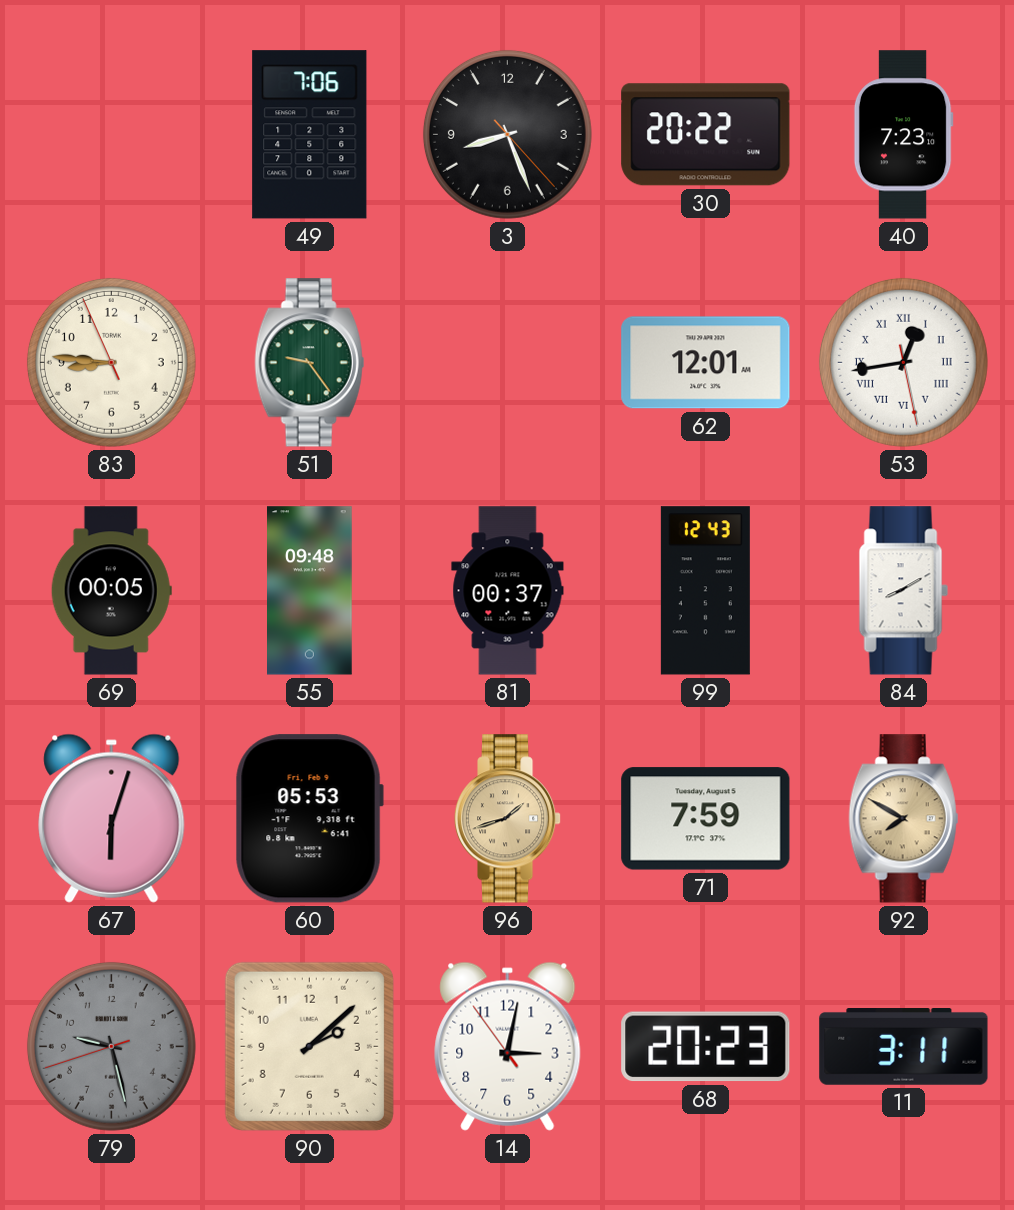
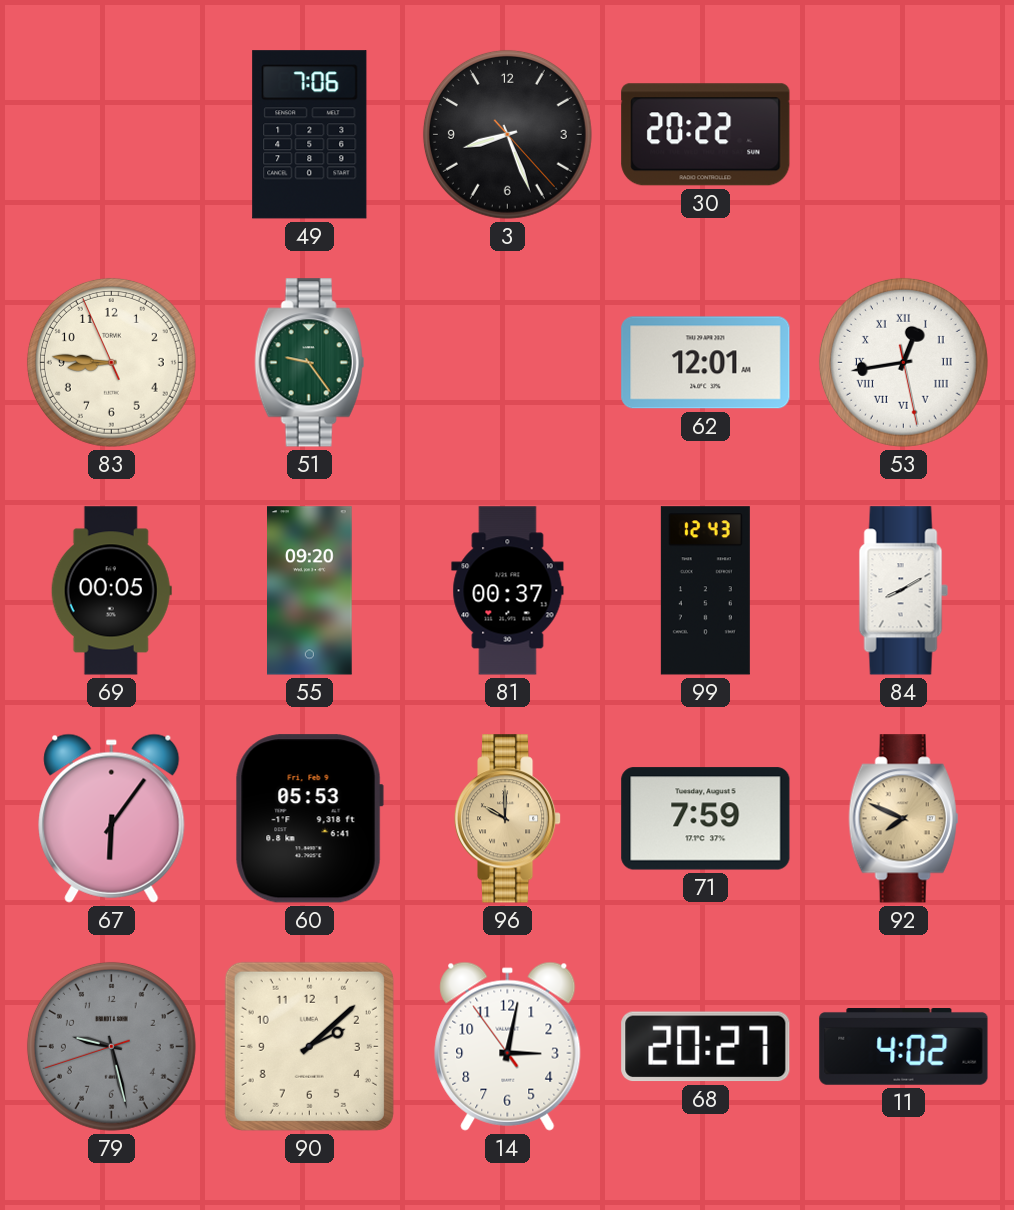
40: 7:23 -> none
55: 09:48 -> 09:20
67: 6:03 -> 6:06
96: 1:42 -> 10:00
92: 7:50 -> 7:49
68: 20:23 -> 20:27
11: 3:11 -> 4:02
